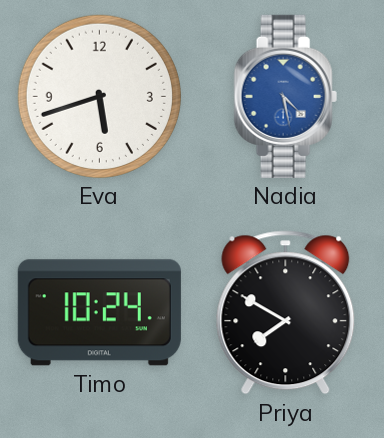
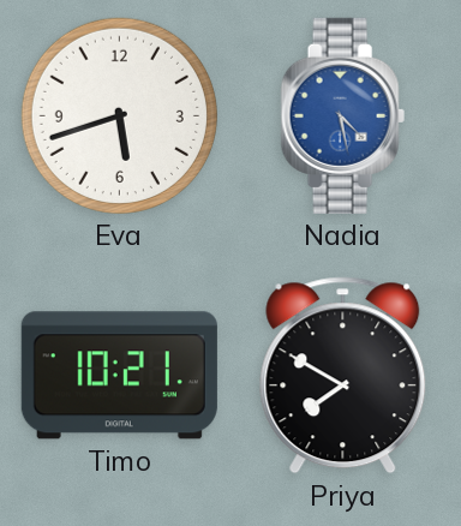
Timo: 10:24 -> 10:21
